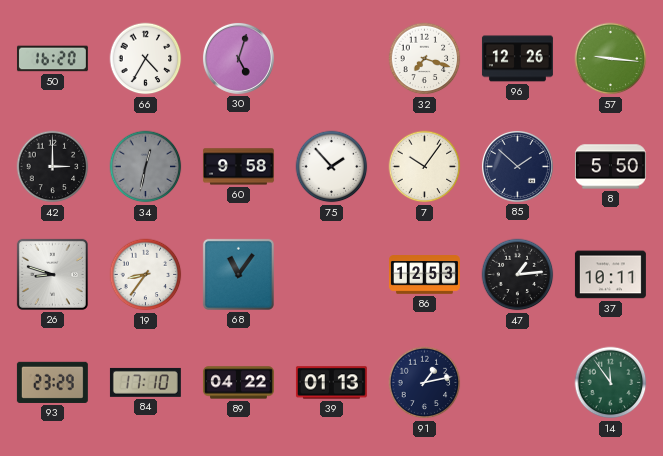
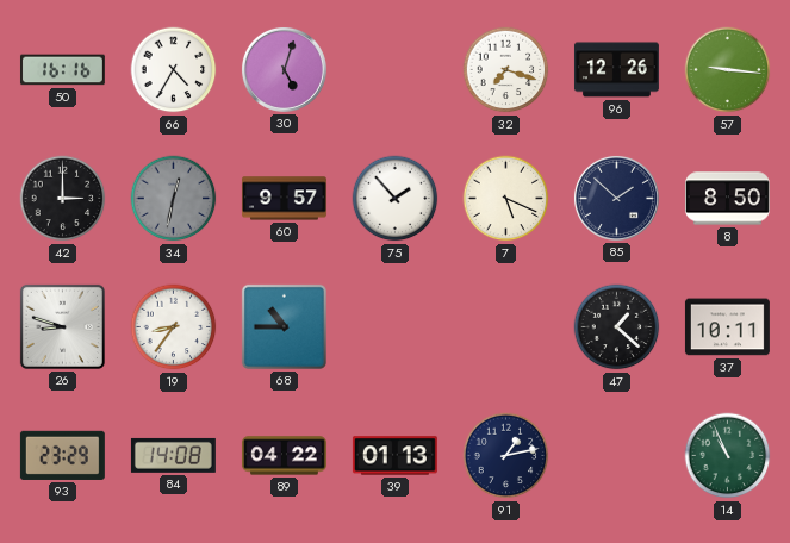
50: 16:20 -> 16:16
60: 9:58 -> 9:57
7: 10:06 -> 5:19
8: 5:50 -> 8:50
68: 11:06 -> 10:45
86: 12:53 -> none
47: 1:14 -> 1:22
84: 17:10 -> 14:08
14: 11:54 -> 10:56
